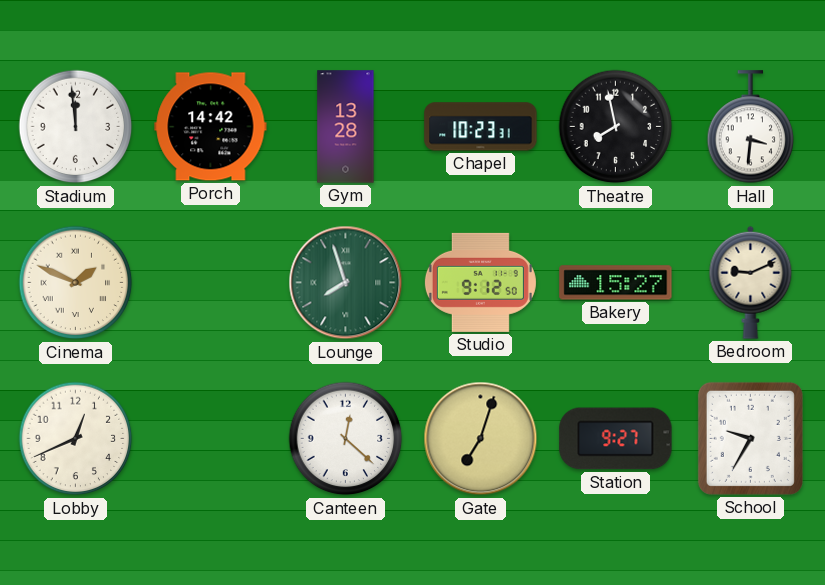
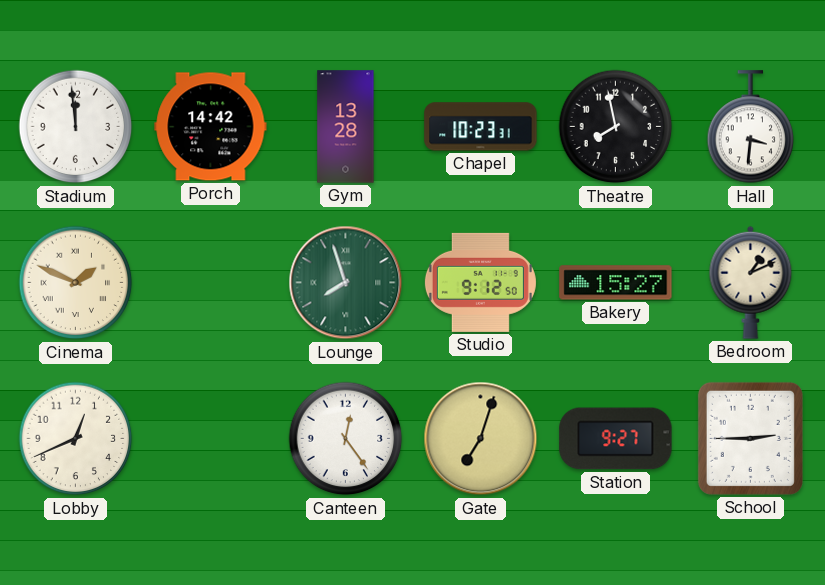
Bedroom: 9:11 -> 1:11
Canteen: 12:22 -> 12:24
School: 9:35 -> 2:45
